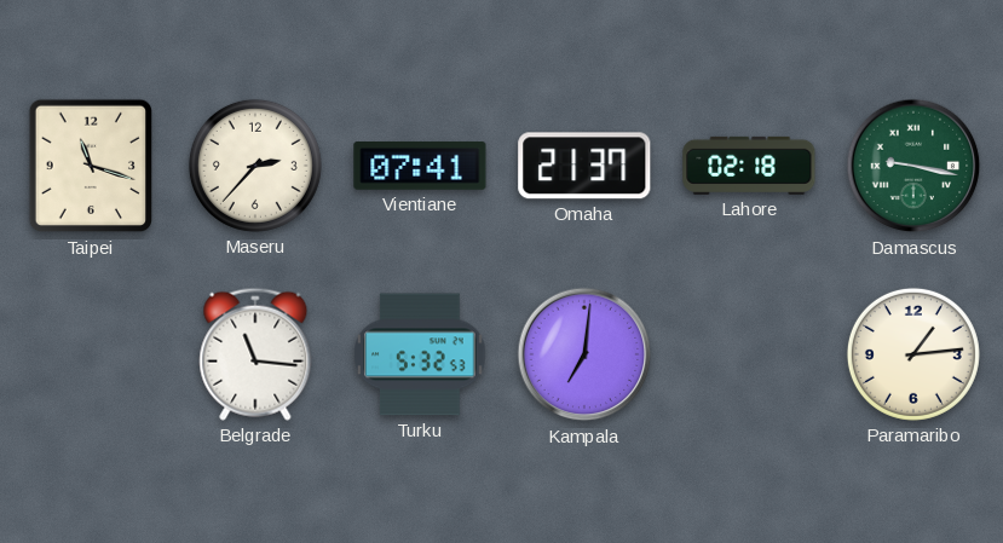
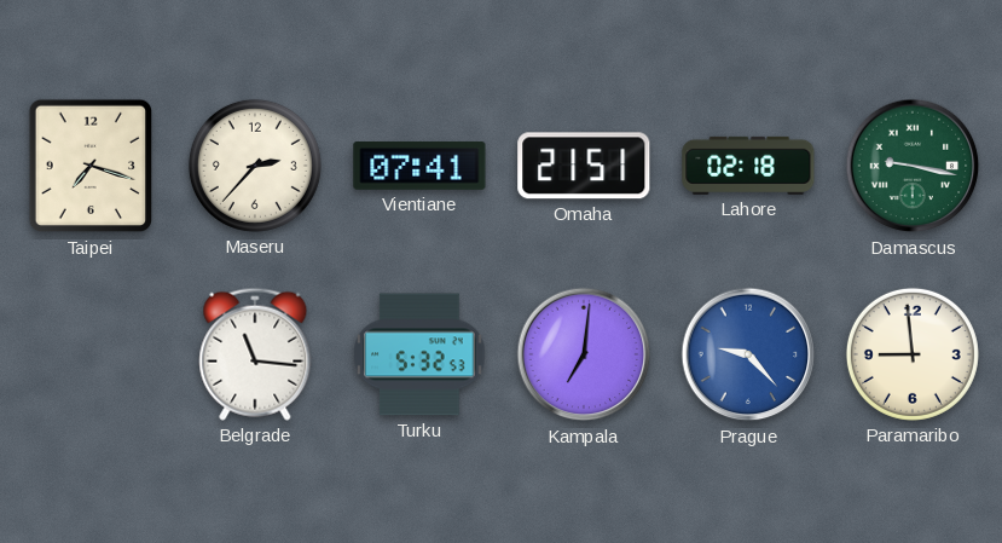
Taipei: 11:18 -> 7:18
Omaha: 21:37 -> 21:51
Prague: none -> 9:23
Paramaribo: 1:14 -> 8:59
